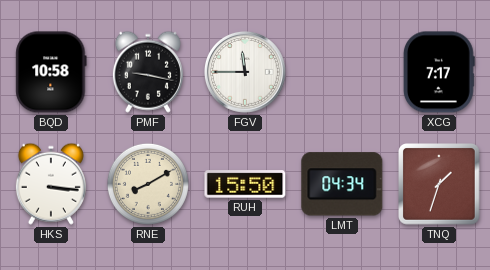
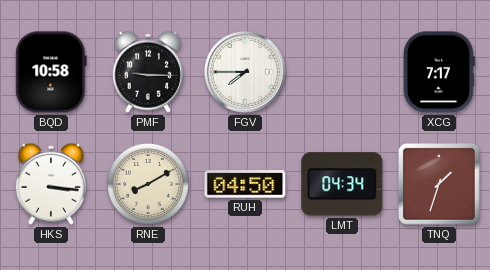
PMF: 9:17 -> 9:15
FGV: 11:45 -> 7:45
RUH: 15:50 -> 04:50
